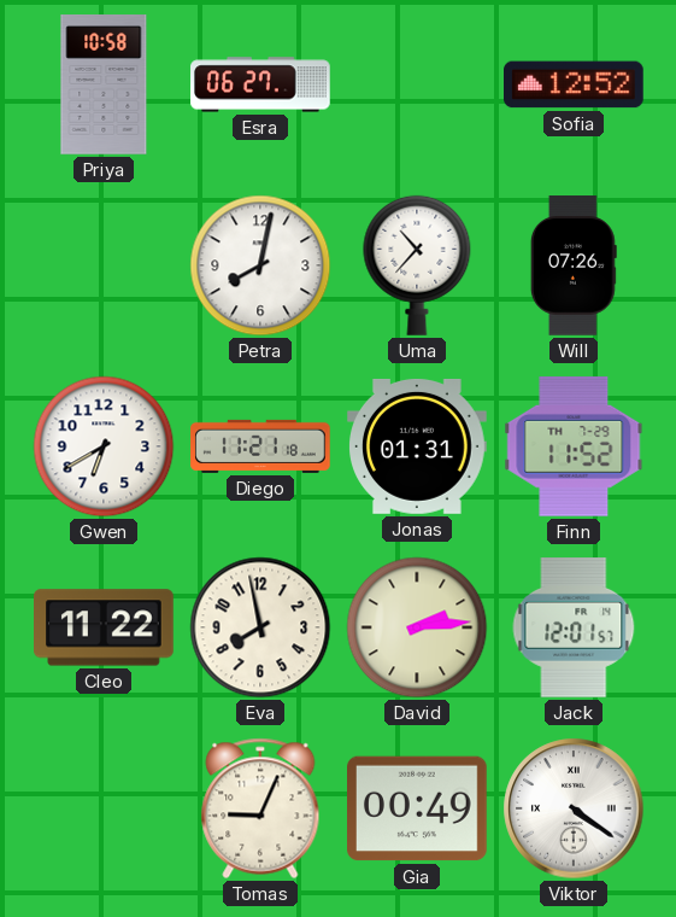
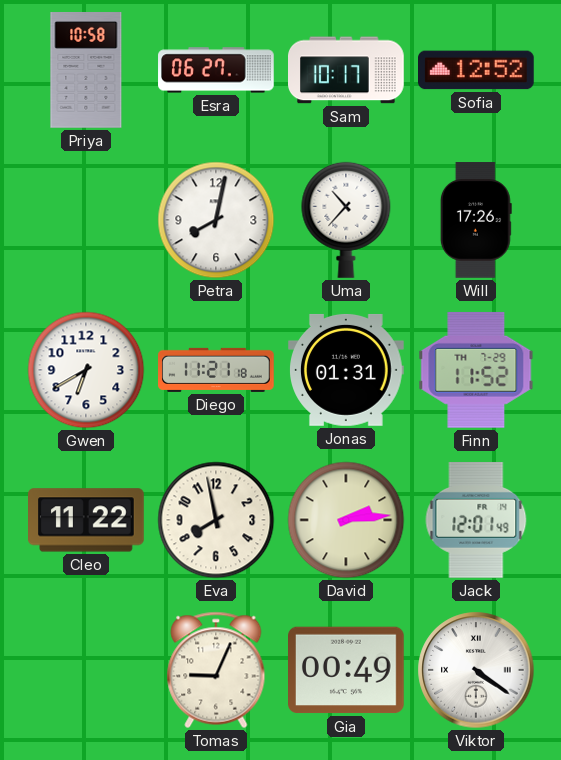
Sam: none -> 10:17
Will: 07:26 -> 17:26
Jack: 12:01:57 -> 12:01:49
